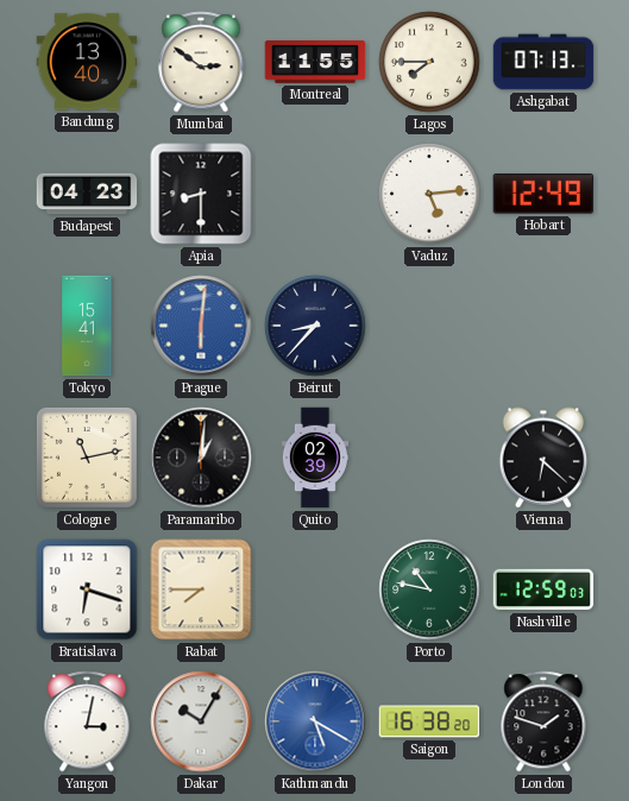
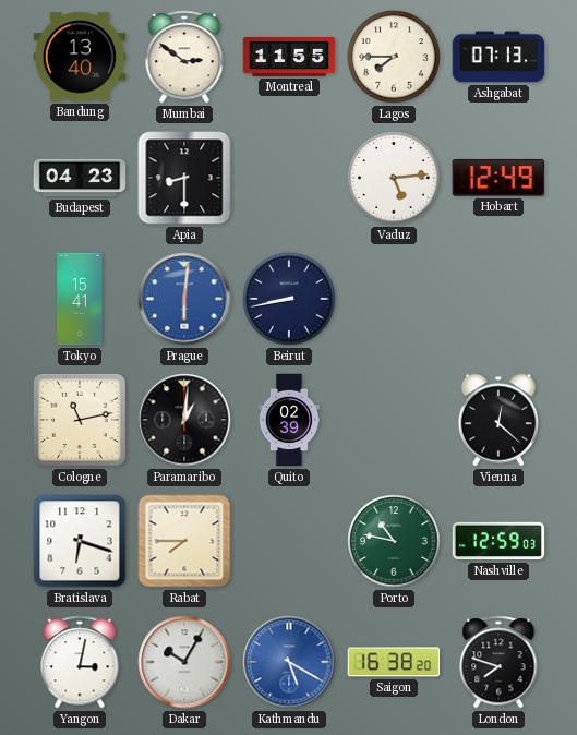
Beirut: 8:37 -> 8:43
Vienna: 6:22 -> 12:22
London: 1:48 -> 7:48
